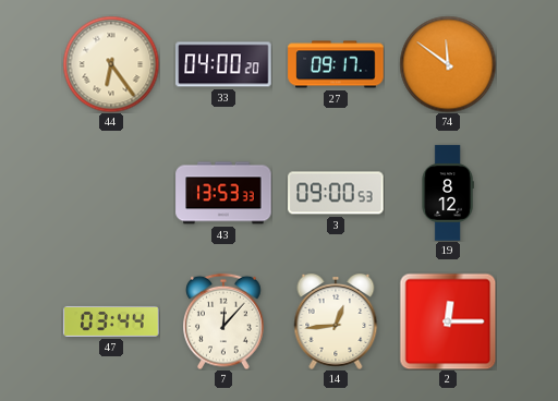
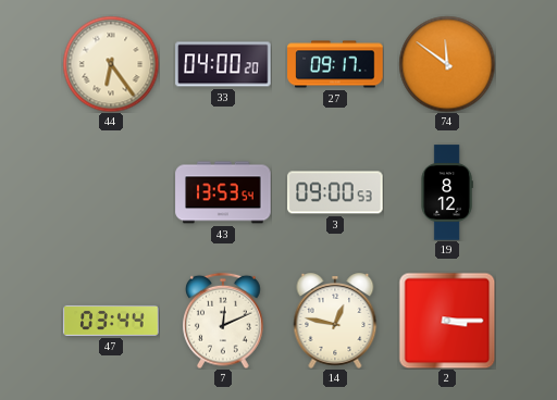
43: 13:53:33 -> 13:53:54
7: 12:07 -> 12:11
14: 12:44 -> 12:47
2: 12:15 -> 3:15
